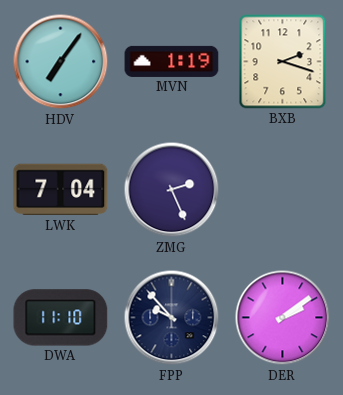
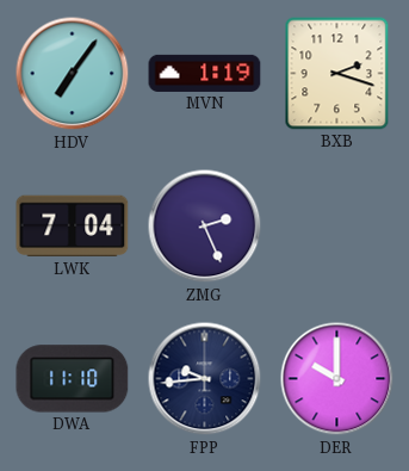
FPP: 9:53 -> 9:44
DER: 2:09 -> 10:00
